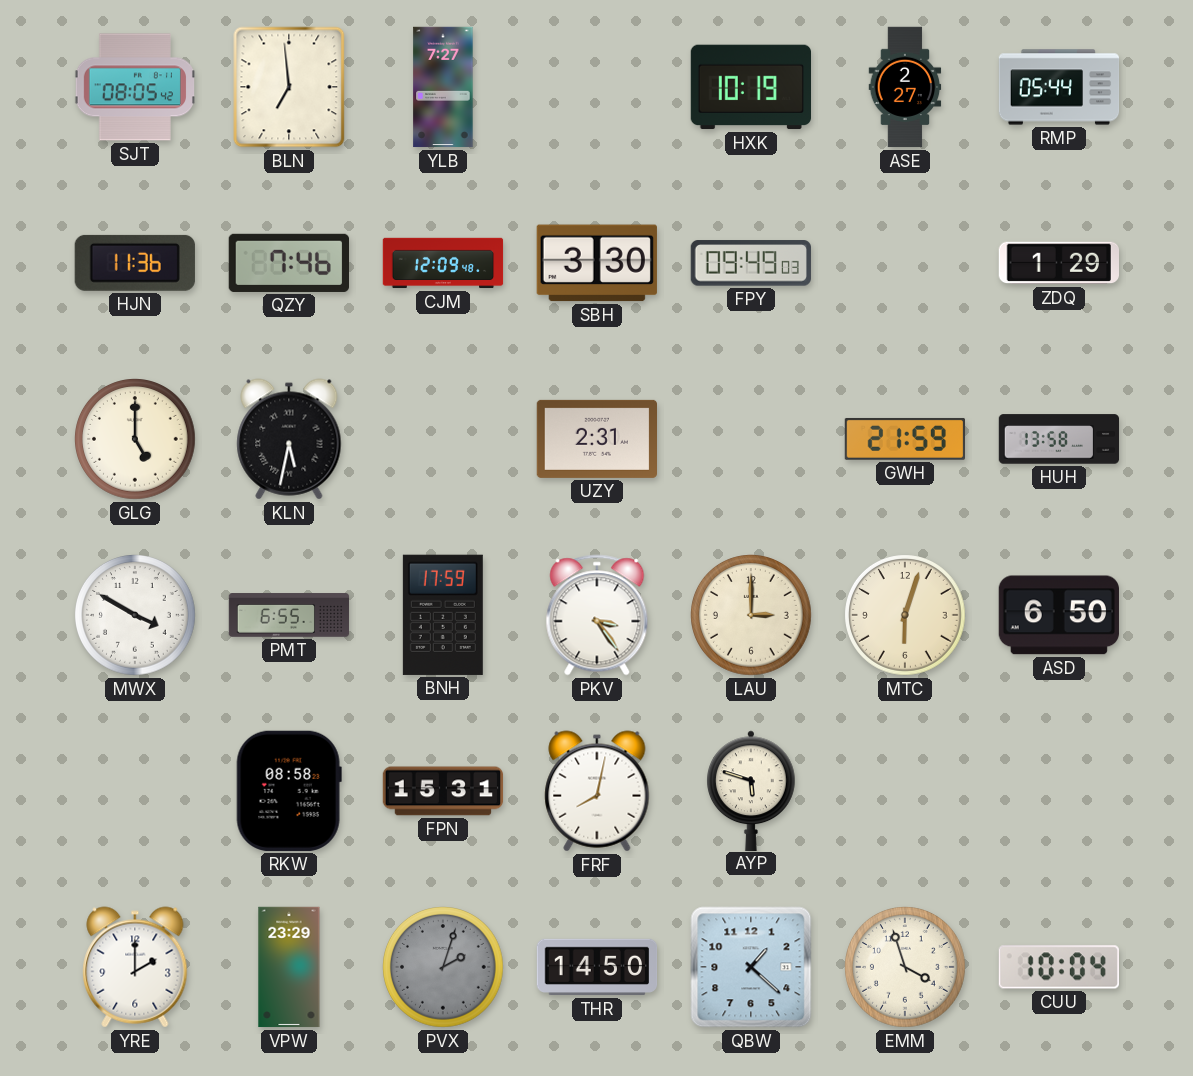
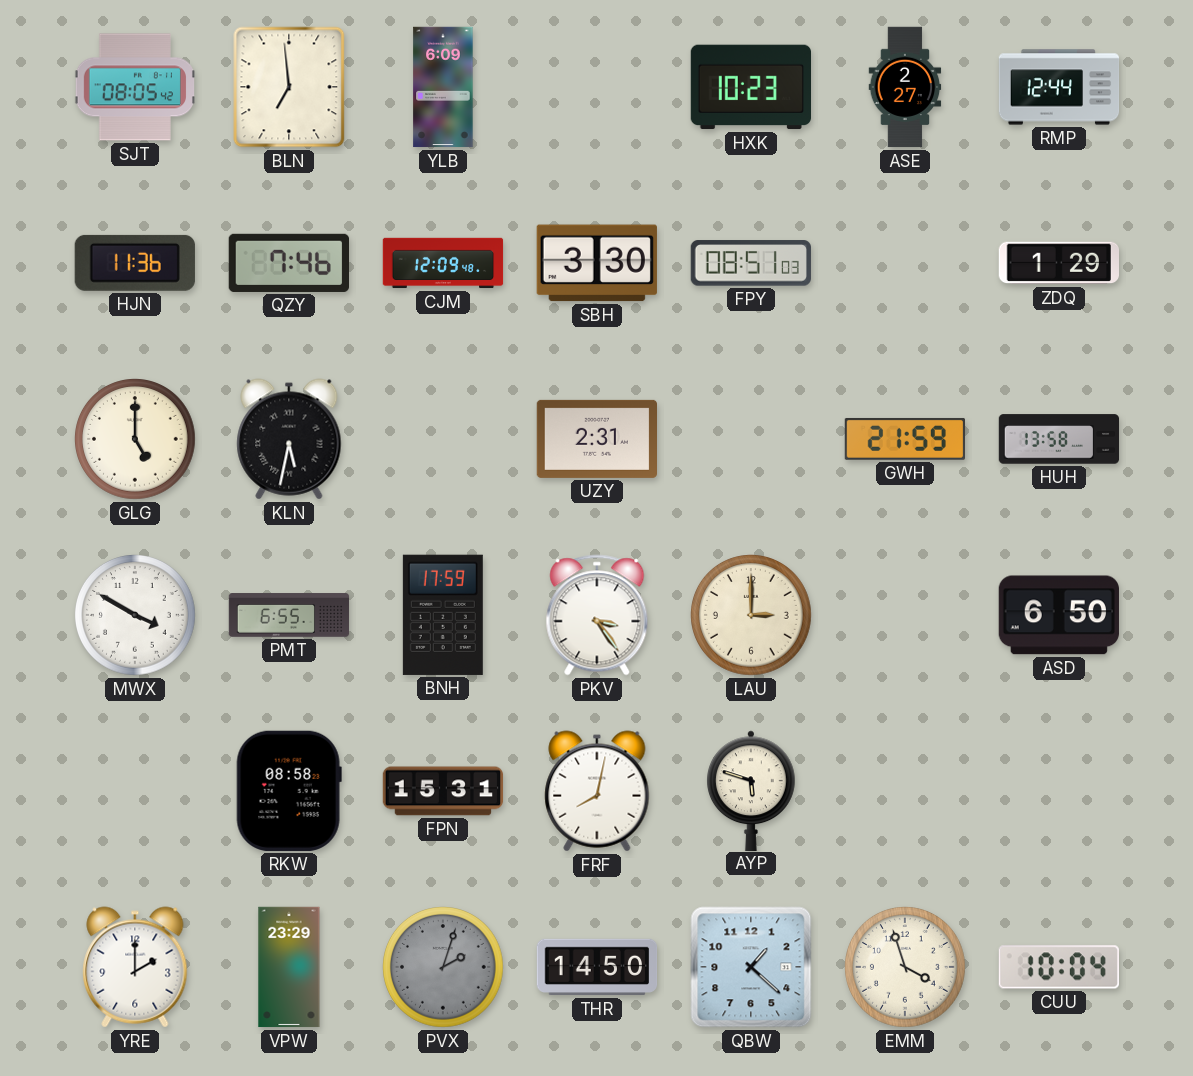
YLB: 7:27 -> 6:09
HXK: 10:19 -> 10:23
RMP: 05:44 -> 12:44
FPY: 09:49 -> 08:51
MTC: 6:03 -> none
